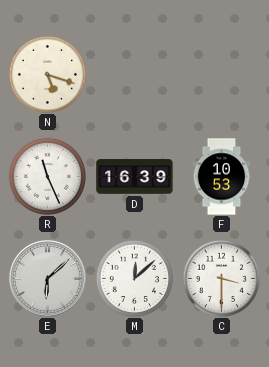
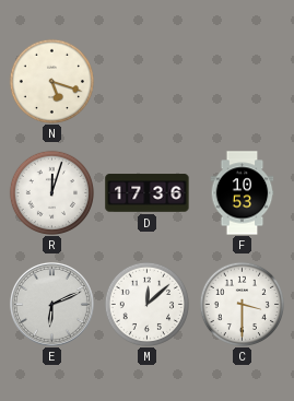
R: 11:26 -> 12:03
D: 16:39 -> 17:36
E: 6:08 -> 6:11
